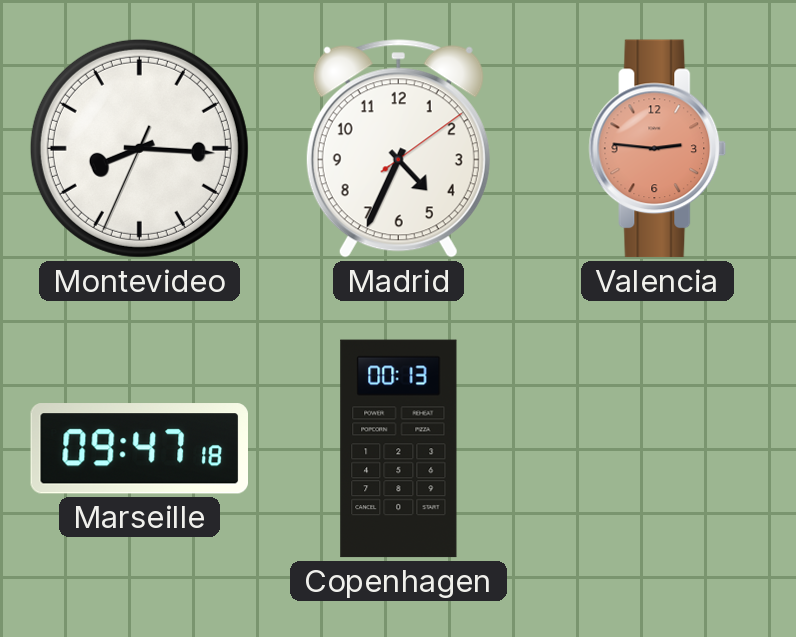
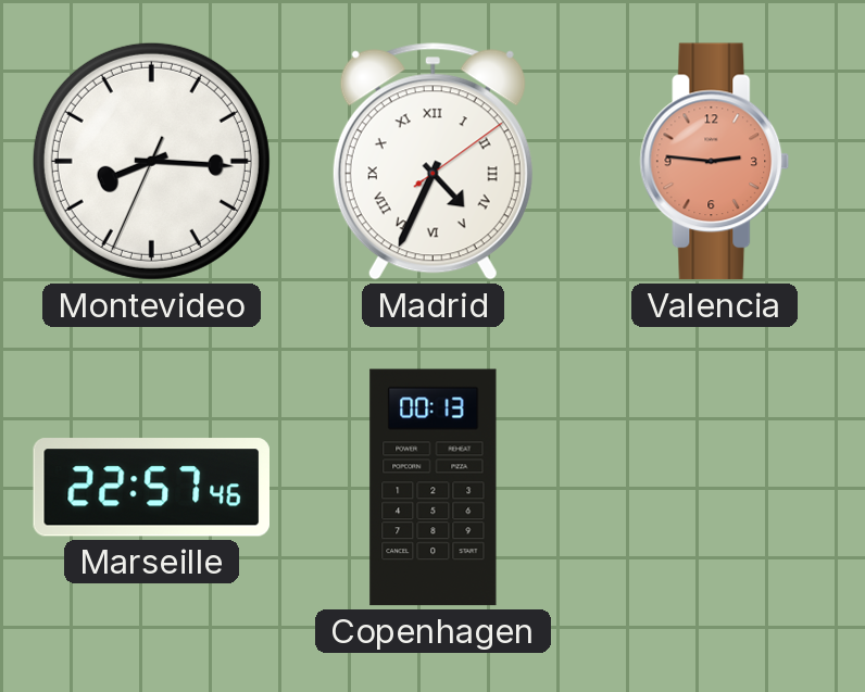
Madrid numerals: Arabic -> Roman
Marseille: 09:47 -> 22:57
